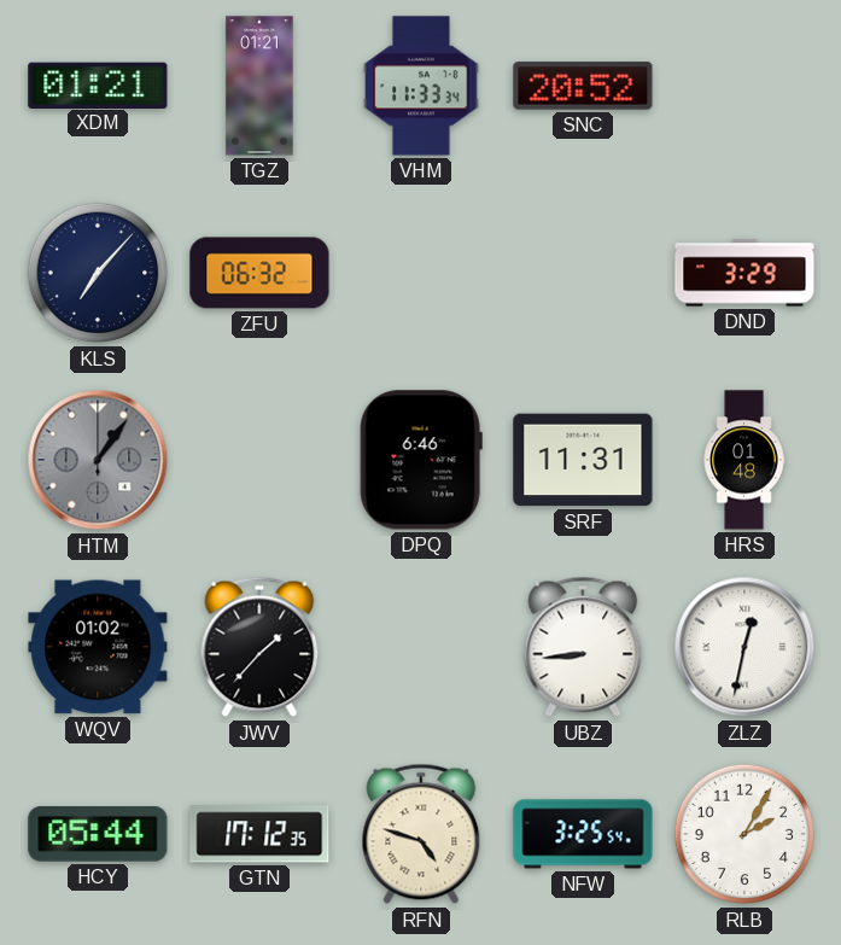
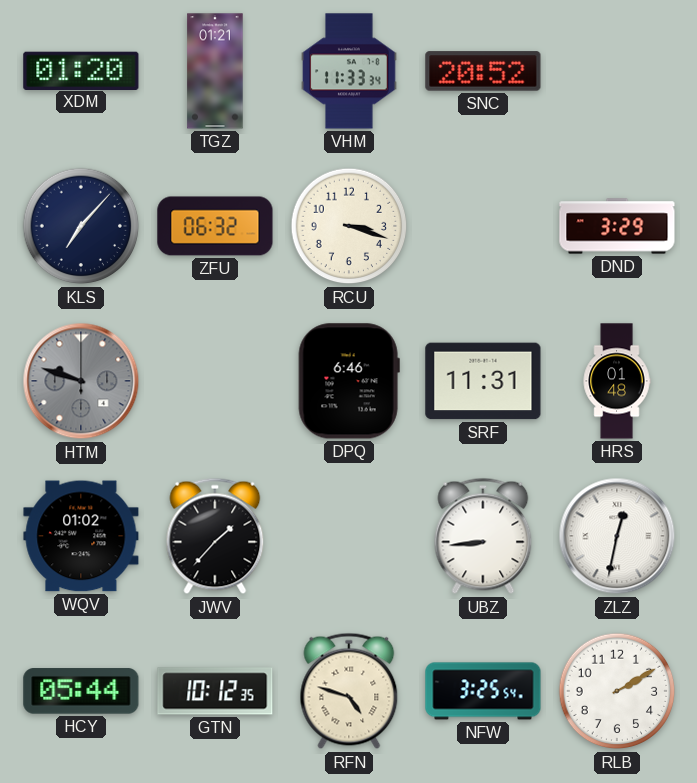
XDM: 01:21 -> 01:20
RCU: none -> 3:18
HTM: 1:06 -> 9:48
GTN: 17:12 -> 10:12
RLB: 2:05 -> 2:10
